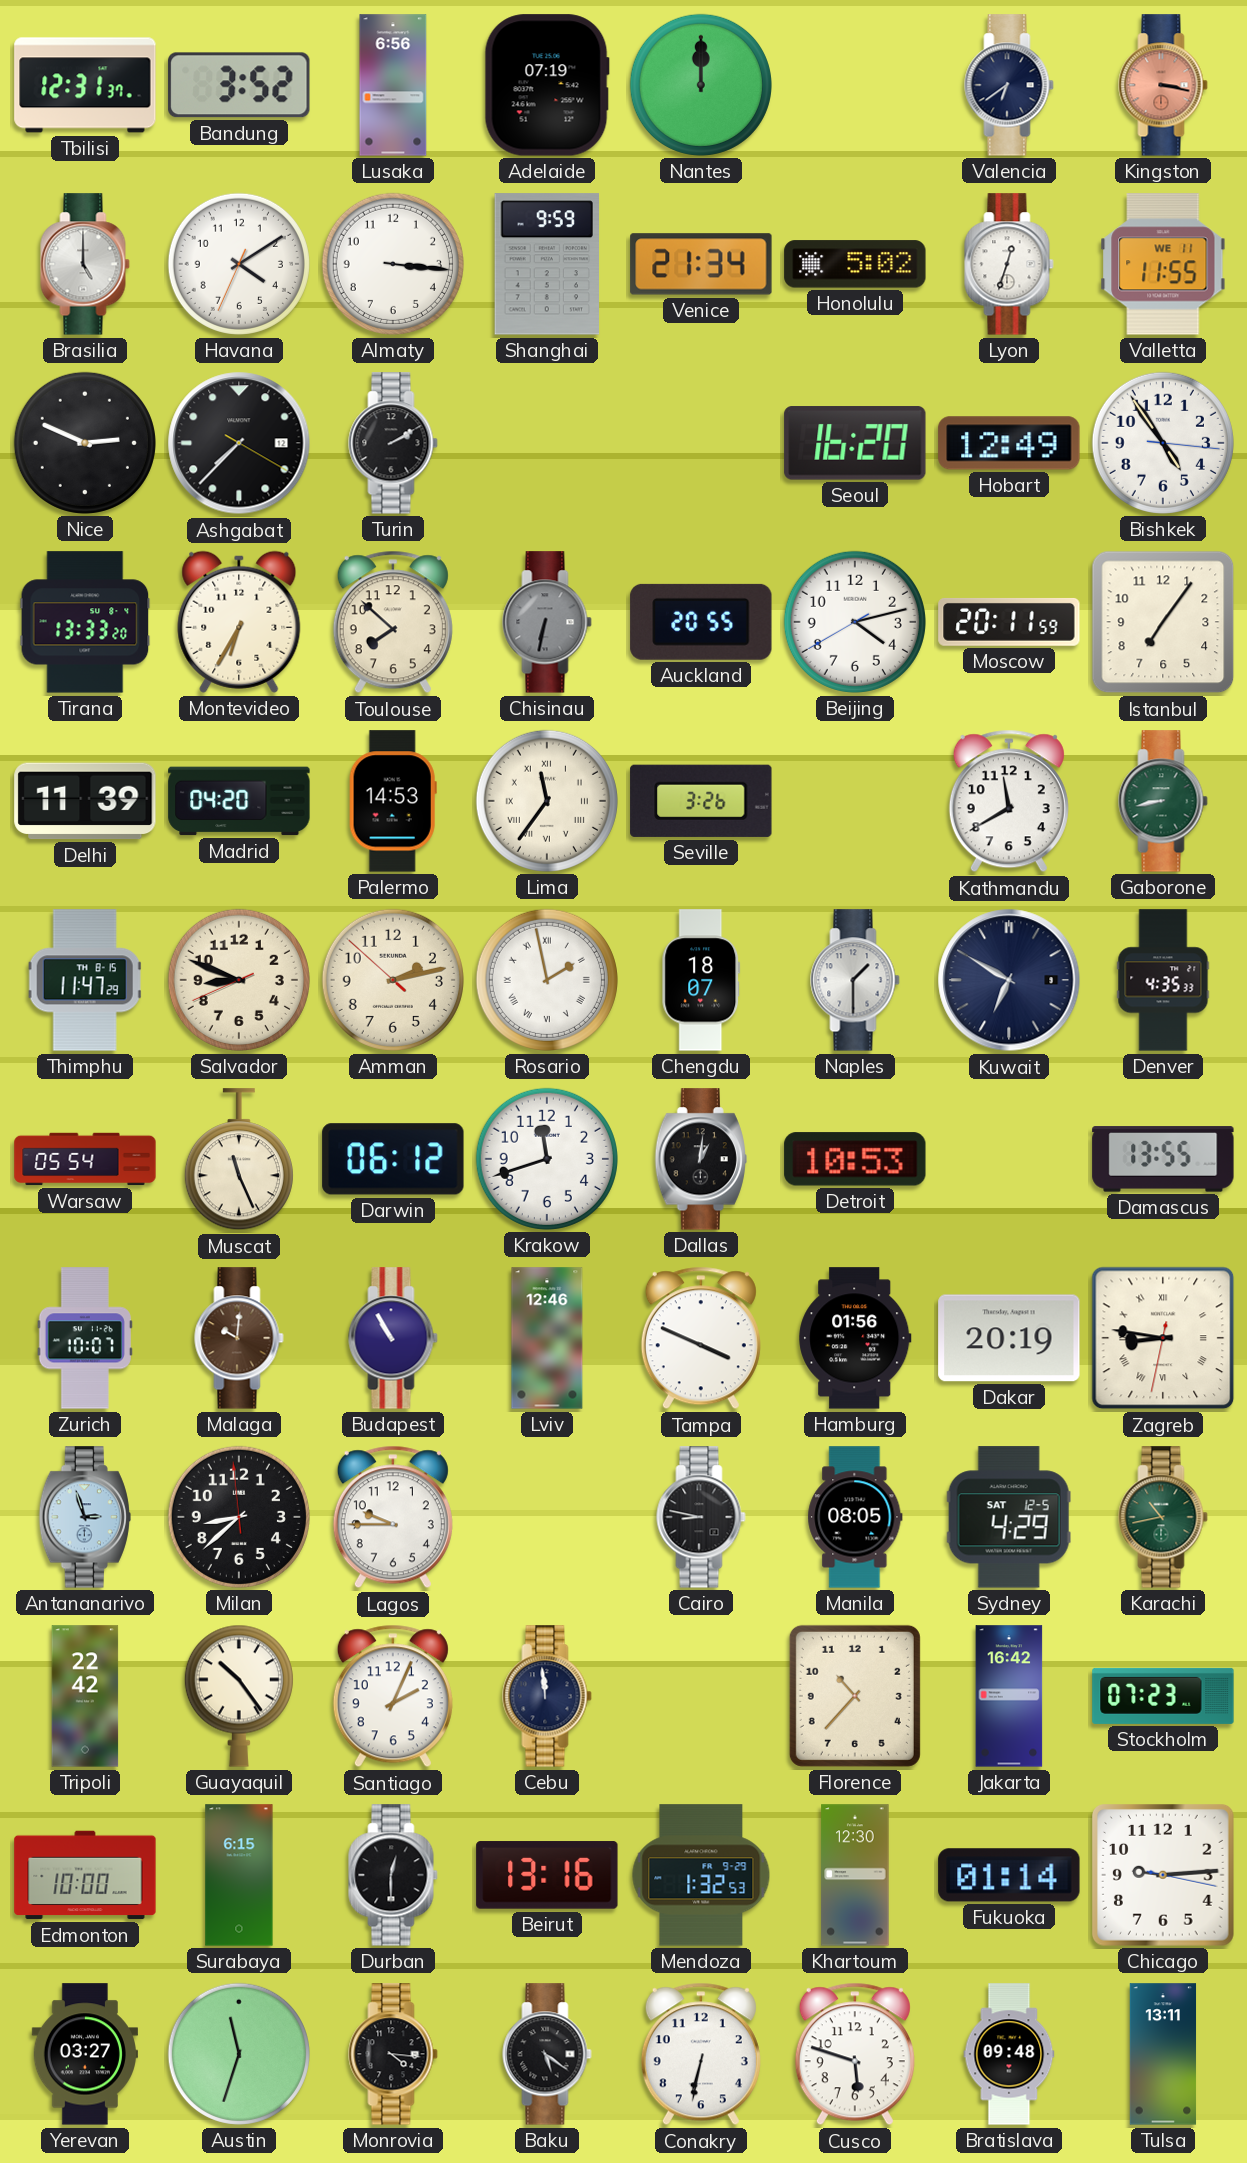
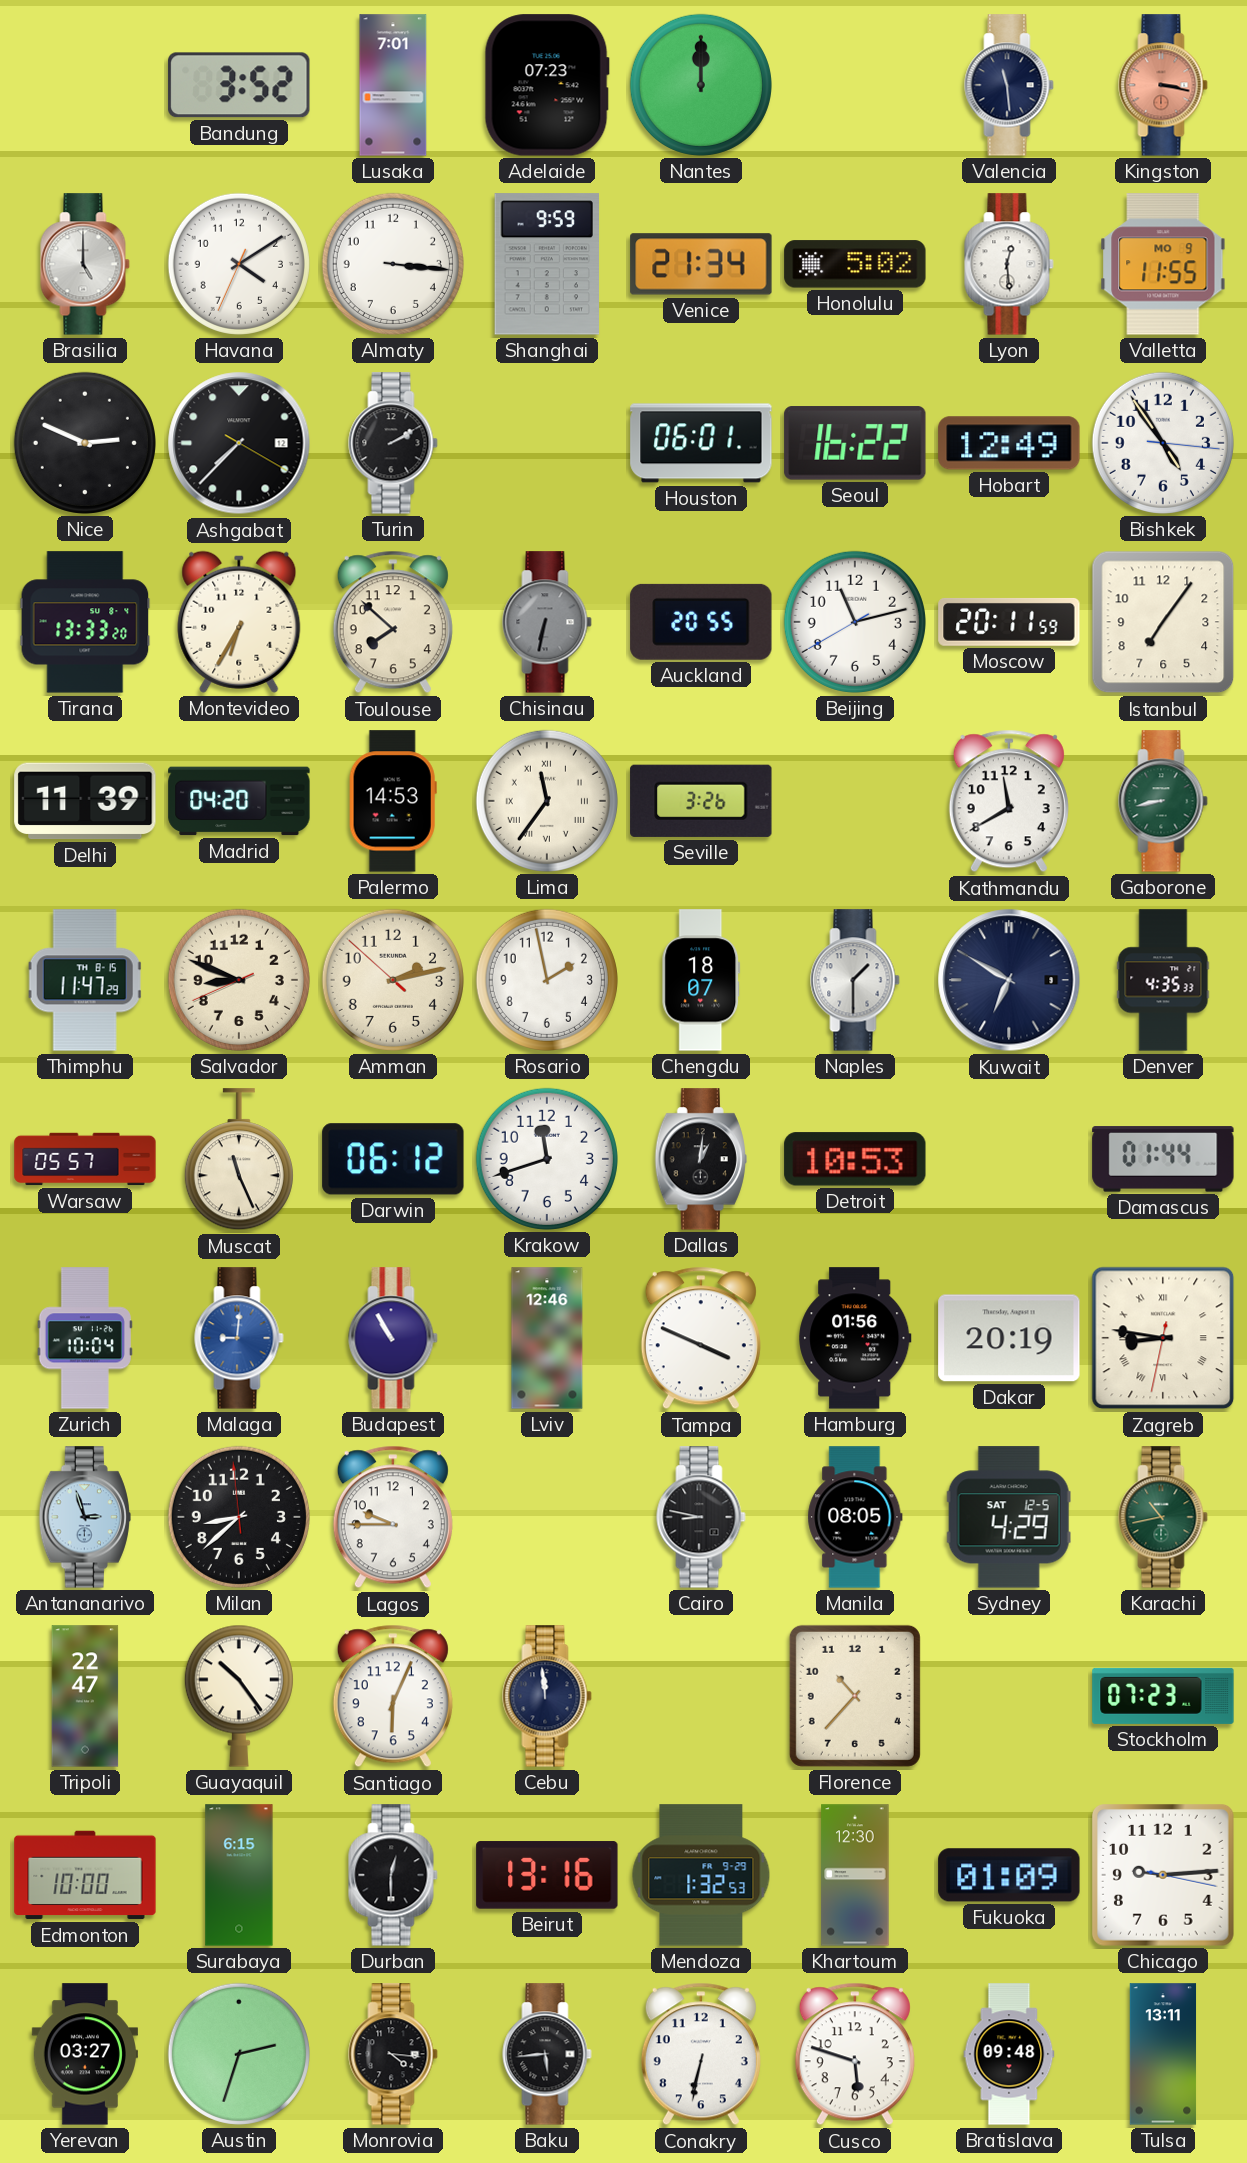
Tbilisi: 12:31 -> none
Lusaka: 6:56 -> 7:01
Adelaide: 07:19 -> 07:23
Valencia: 6:39 -> 11:29
Lyon: 12:33 -> 12:29
Valletta date: WE 11 -> MO 9
Houston: none -> 06:01
Seoul: 16:20 -> 16:22
Beijing: 4:12 -> 11:12
Rosario numerals: Roman -> Arabic
Warsaw: 05:54 -> 05:57
Damascus: 13:55 -> 01:44
Zurich: 10:07 -> 10:04
Malaga: 10:01 -> 9:01
Malaga dial: brown -> blue
Tripoli: 22:42 -> 22:47
Santiago: 2:04 -> 6:04
Jakarta: 16:42 -> none
Fukuoka: 01:14 -> 01:09
Austin: 11:33 -> 2:33
Baku: 5:21 -> 5:44
